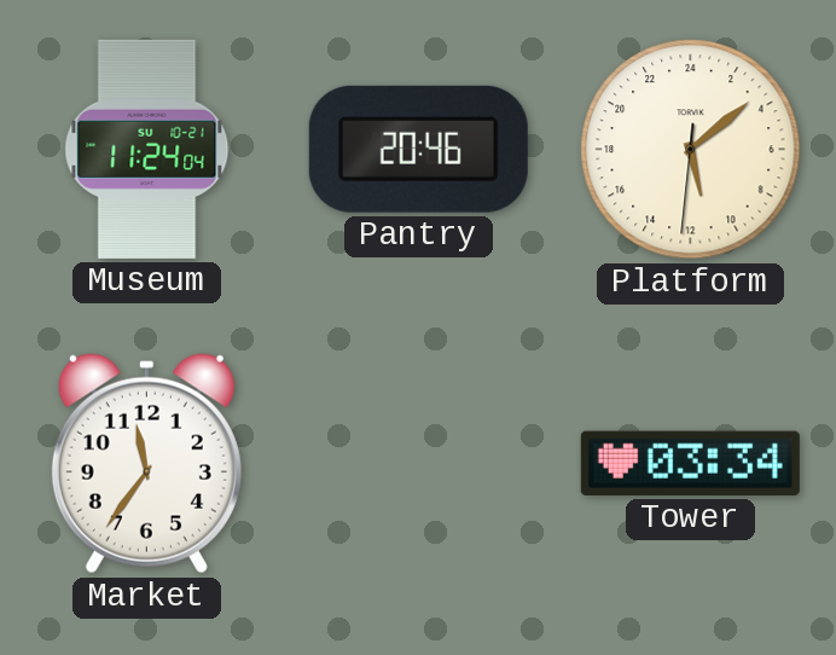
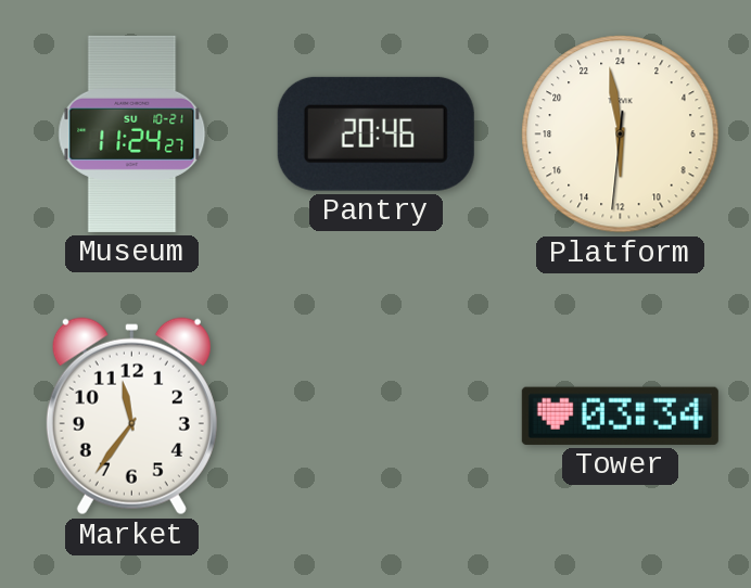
Museum: 11:24:04 -> 11:24:27
Platform: 11:08 -> 11:58
